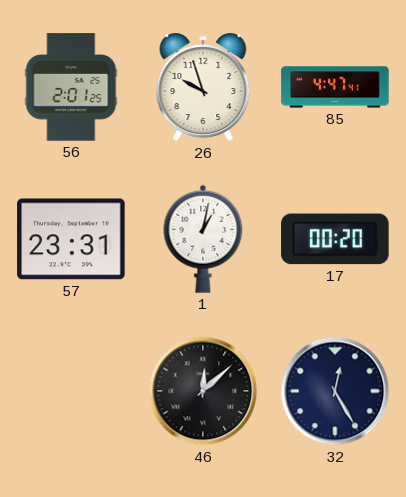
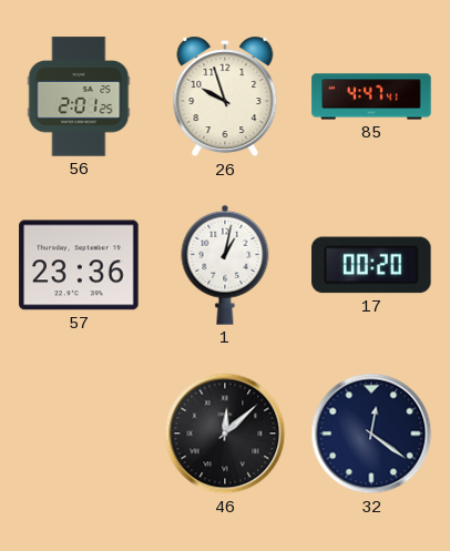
57: 23:31 -> 23:36
32: 12:25 -> 12:21
